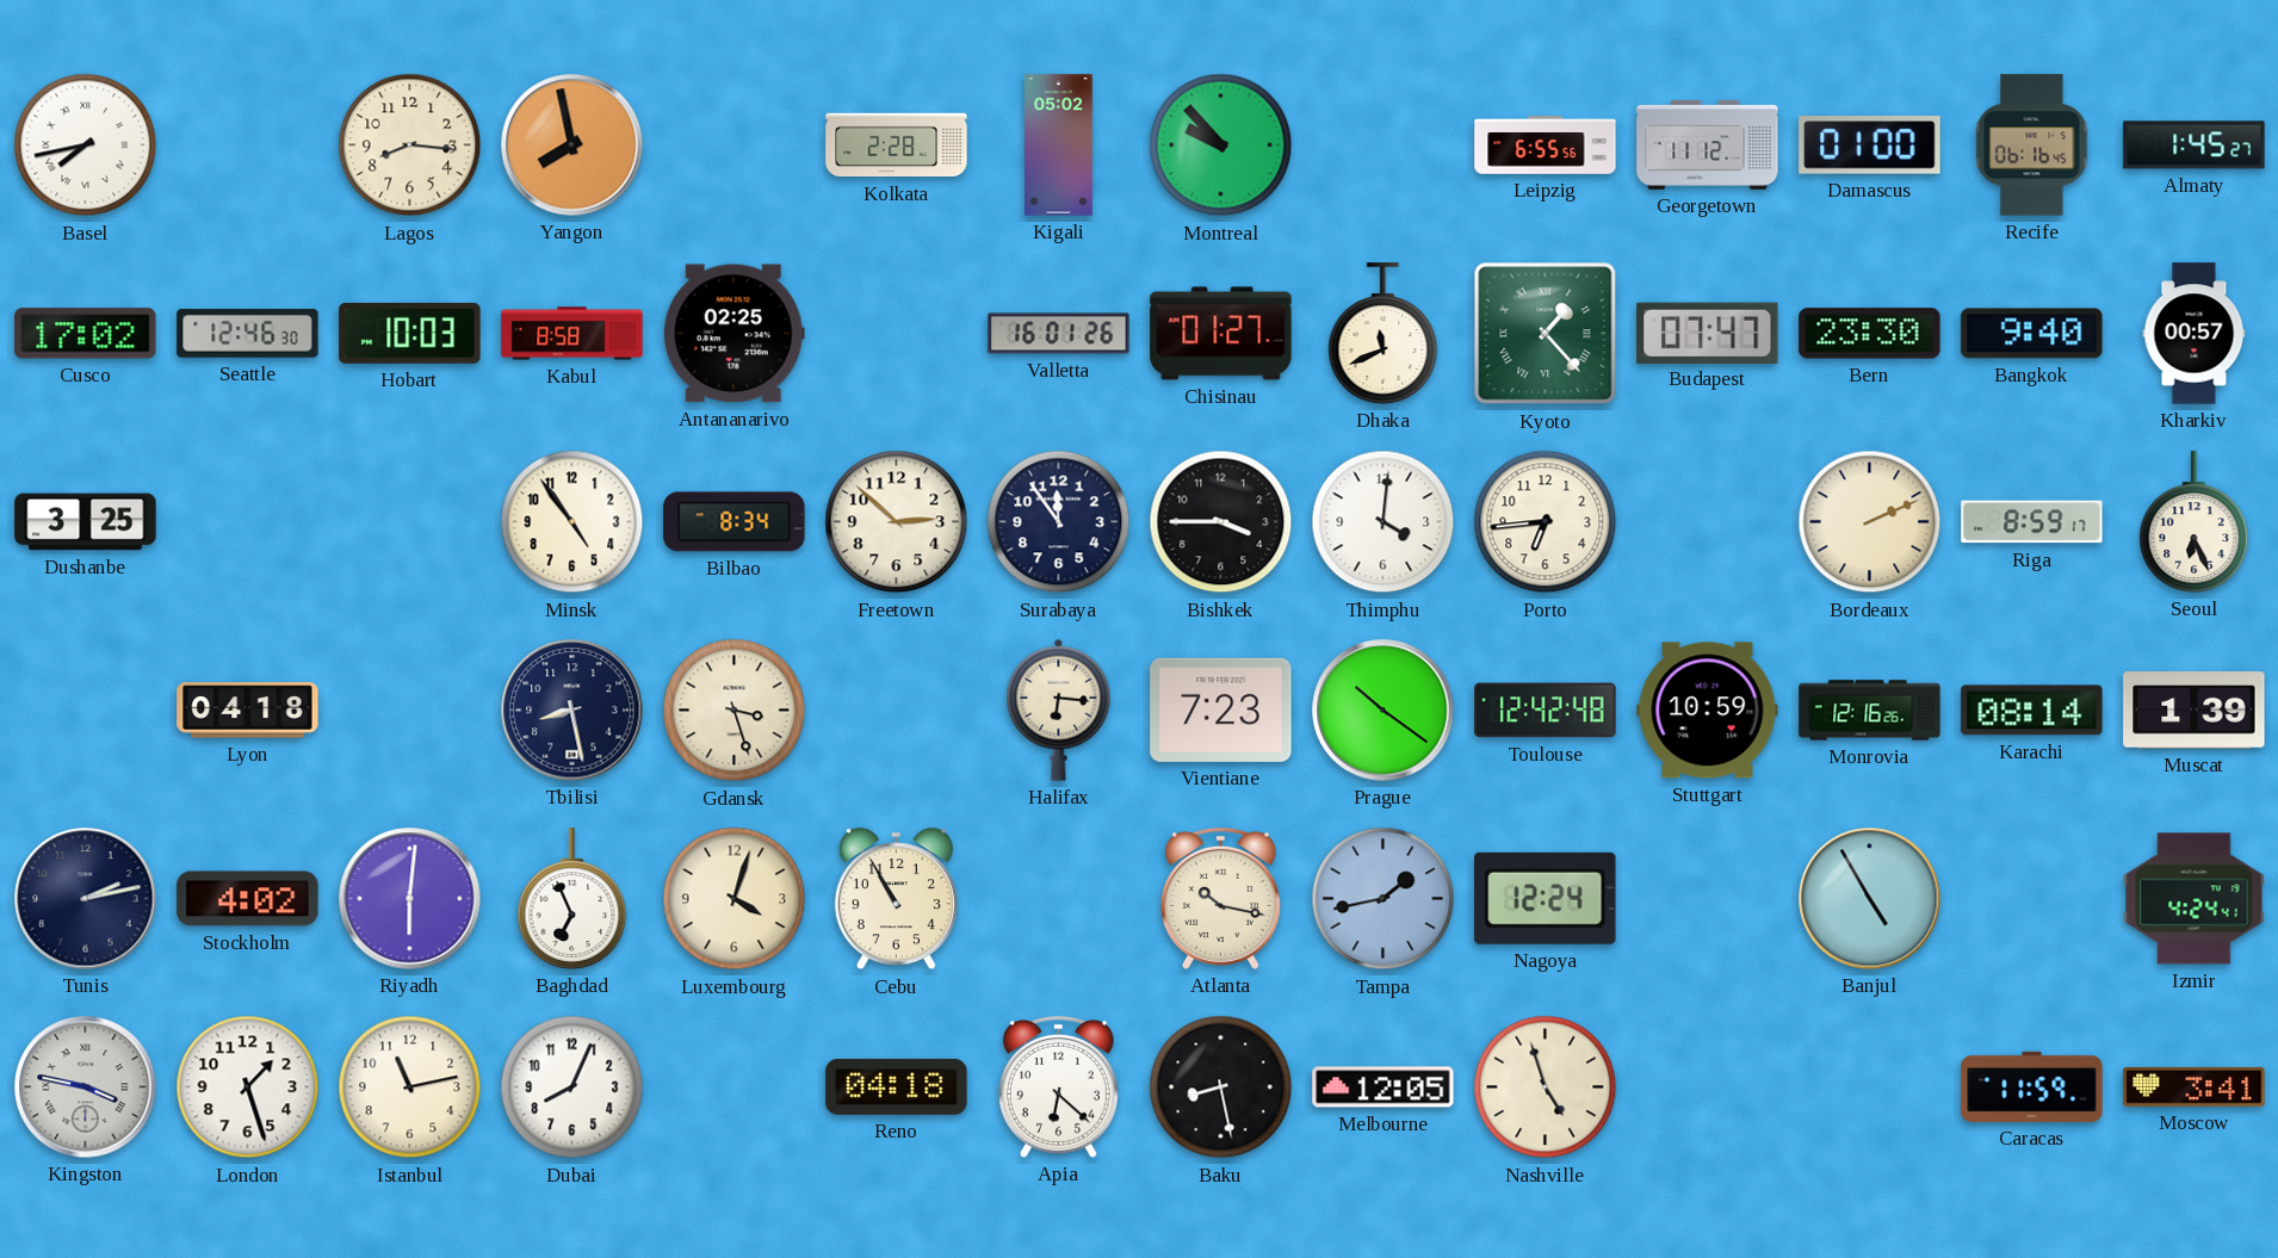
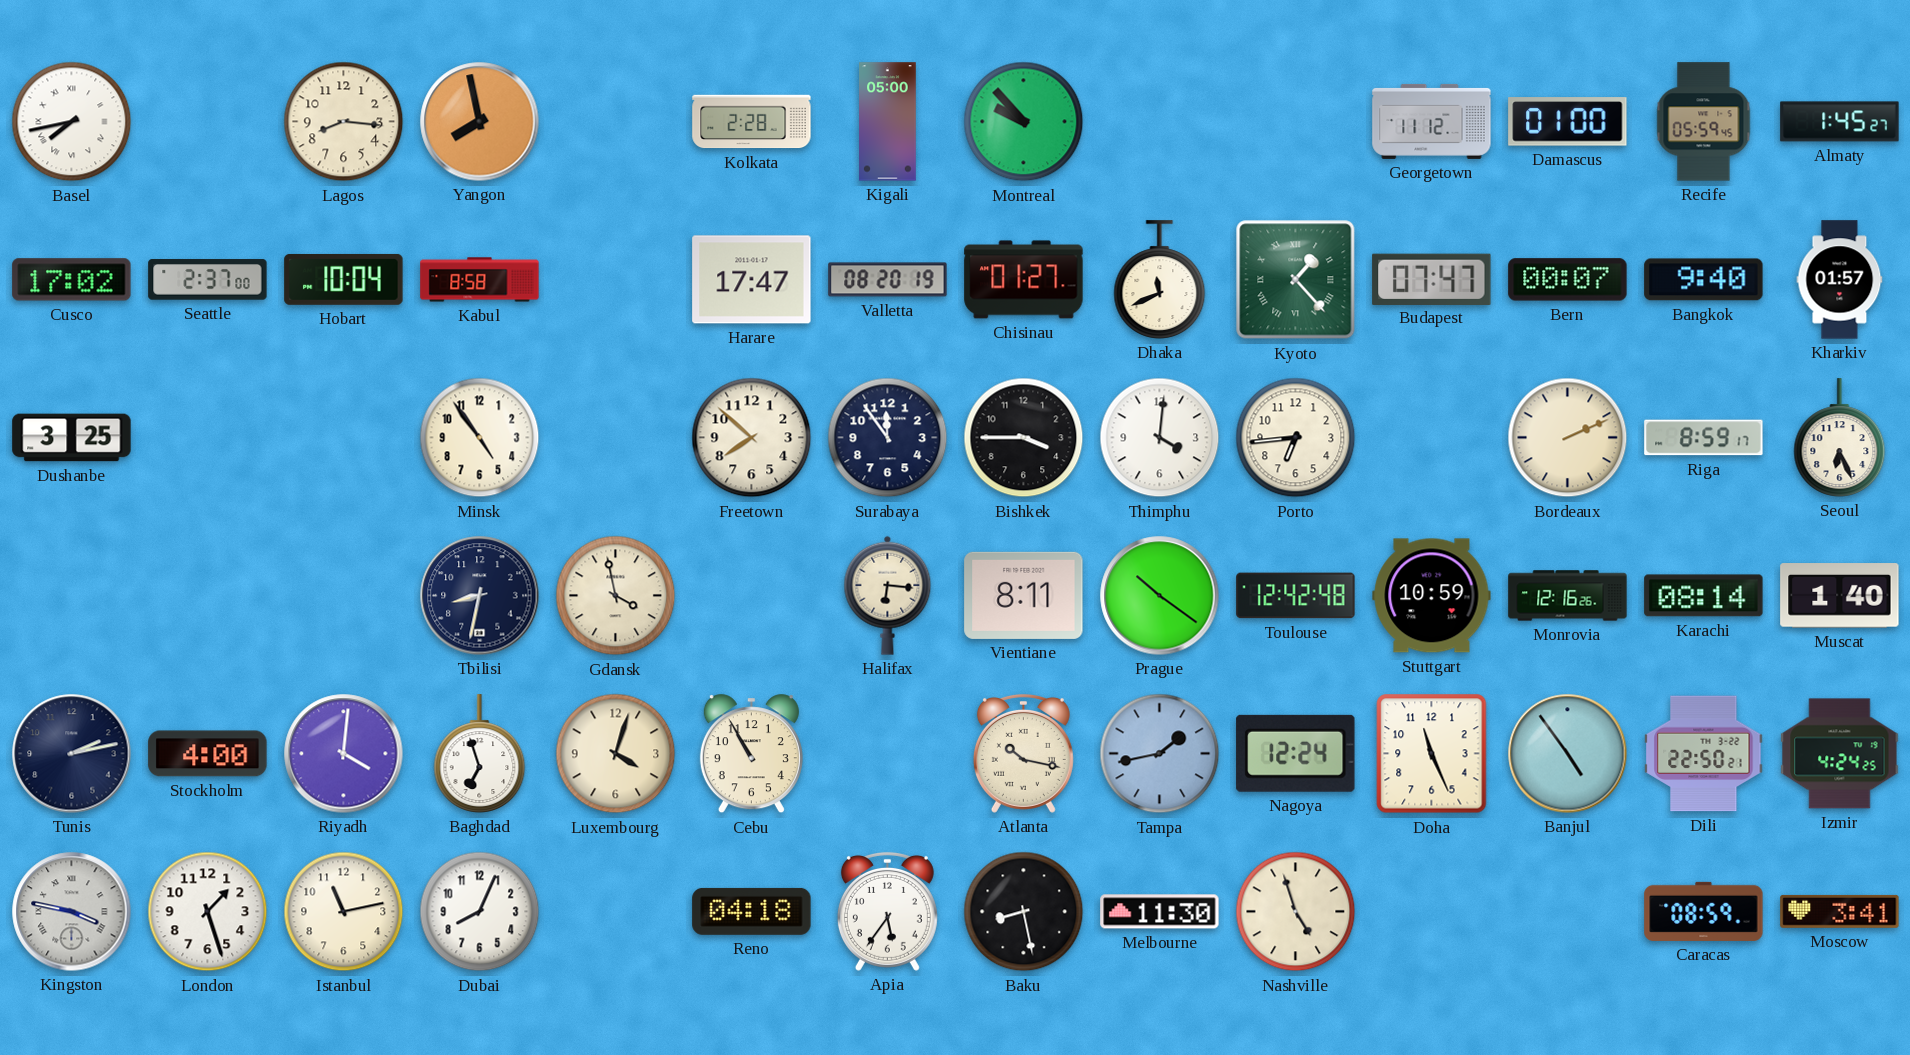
Kigali: 05:02 -> 05:00
Leipzig: 6:55 -> none
Recife: 06:16 -> 05:59
Seattle: 12:46 -> 2:37
Hobart: 10:03 -> 10:04
Antananarivo: 02:25 -> none
Harare: none -> 17:47
Valletta: 16:01 -> 08:20
Bern: 23:30 -> 00:07
Kharkiv: 00:57 -> 01:57
Bilbao: 8:34 -> none
Freetown: 2:52 -> 7:52
Lyon: 04:18 -> none
Tbilisi: 8:28 -> 8:32
Gdansk: 3:27 -> 3:58
Vientiane: 7:23 -> 8:11
Muscat: 1:39 -> 1:40
Stockholm: 4:02 -> 4:00
Riyadh: 6:01 -> 4:01
Baghdad: 6:56 -> 6:57
Doha: none -> 11:26
Banjul: 4:55 -> 4:54
Dili: none -> 22:50
Izmir: 4:24:41 -> 4:24:25
Apia: 6:22 -> 5:36
Melbourne: 12:05 -> 11:30
Caracas: 11:59 -> 08:59
